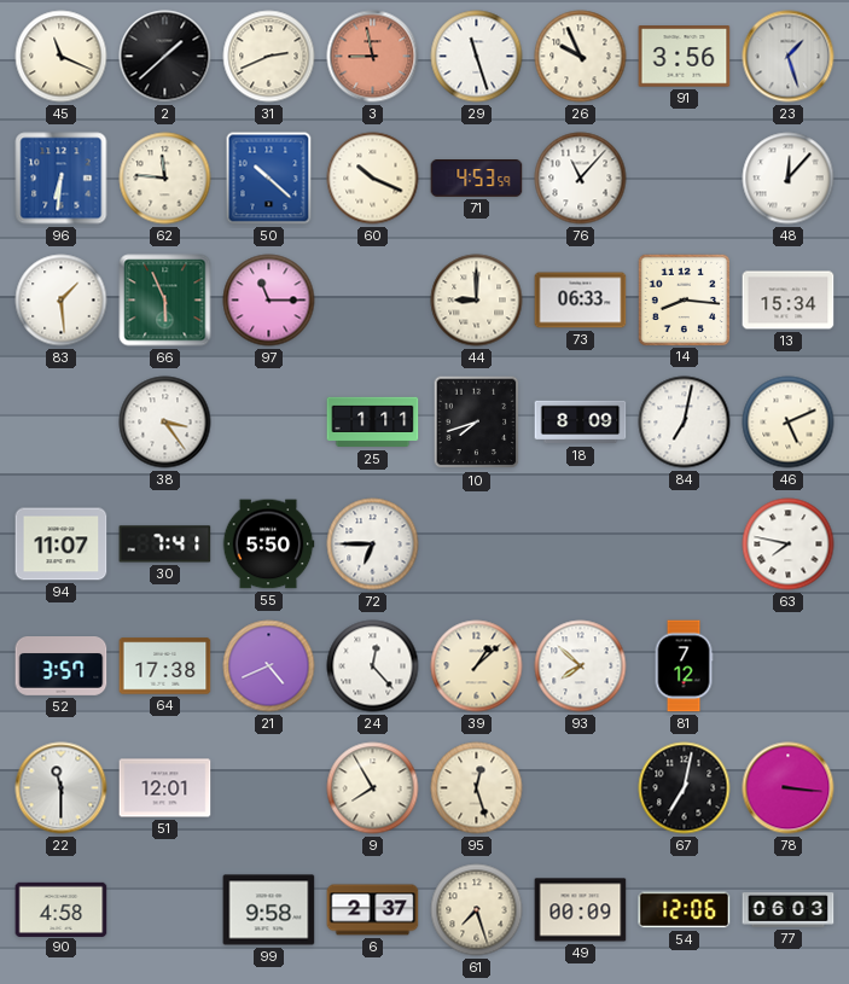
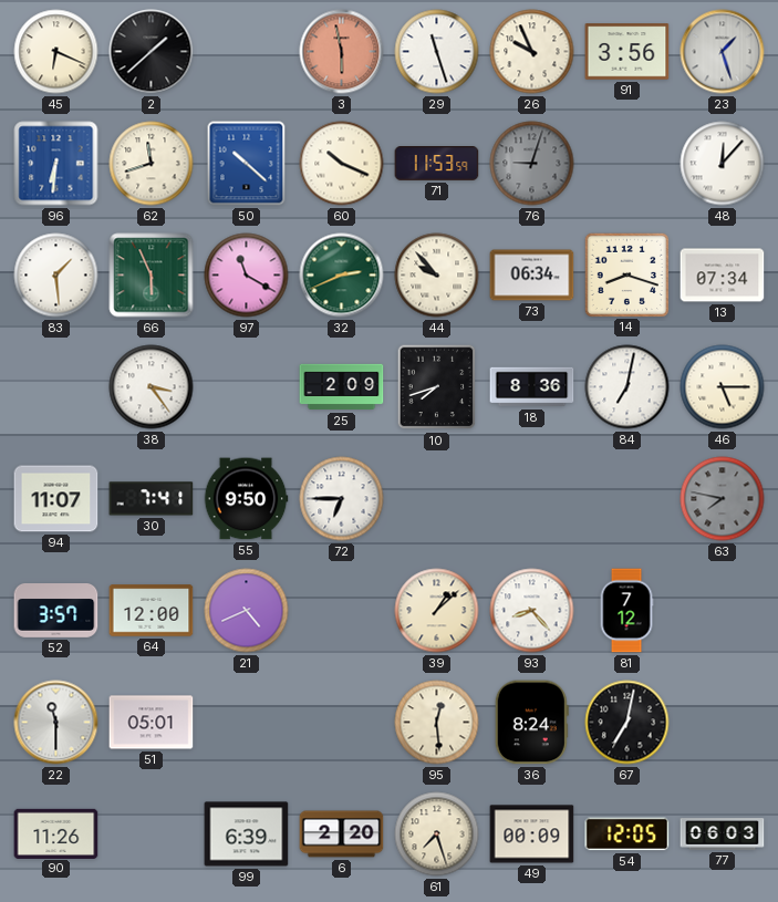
45: 11:19 -> 6:19
31: 2:41 -> none
3: 8:58 -> 5:58
62: 11:46 -> 11:42
71: 4:53 -> 11:53
76: 11:07 -> 9:03
76 dial: white -> grey
97: 11:15 -> 11:20
32: none -> 2:41
44: 9:00 -> 9:53
73: 06:33 -> 06:34
14: 8:16 -> 8:18
13: 15:34 -> 07:34
25: 1:11 -> 2:09
18: 8:09 -> 8:36
46: 5:11 -> 5:15
55: 5:50 -> 9:50
63 dial: white -> grey
64: 17:38 -> 12:00
24: 12:23 -> none
93: 7:52 -> 8:23
51: 12:01 -> 05:01
9: 7:55 -> none
95: 12:27 -> 12:29
36: none -> 8:24
78: 3:16 -> none
90: 4:58 -> 11:26
99: 9:58 -> 6:39
6: 2:37 -> 2:20
54: 12:06 -> 12:05
